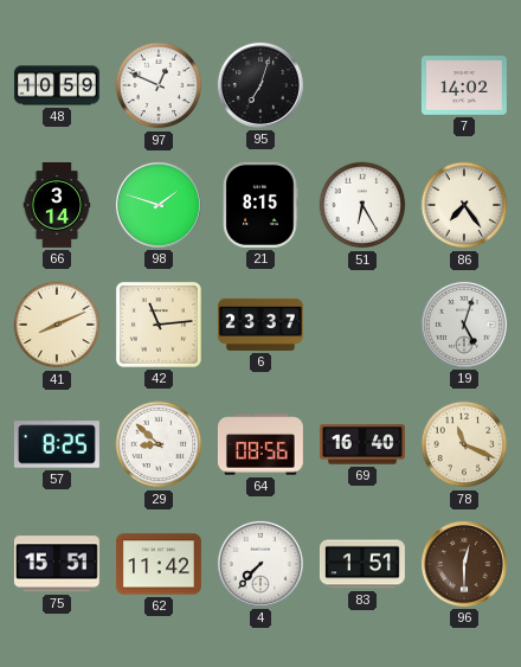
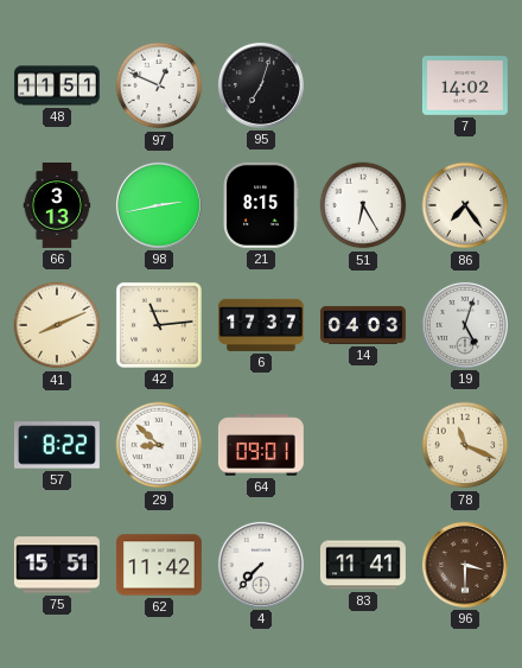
48: 10:59 -> 11:51
66: 3:14 -> 3:13
98: 1:48 -> 2:43
6: 23:37 -> 17:37
14: none -> 04:03
57: 8:25 -> 8:22
64: 08:56 -> 09:01
69: 16:40 -> none
83: 1:51 -> 11:41
96: 12:30 -> 3:30
